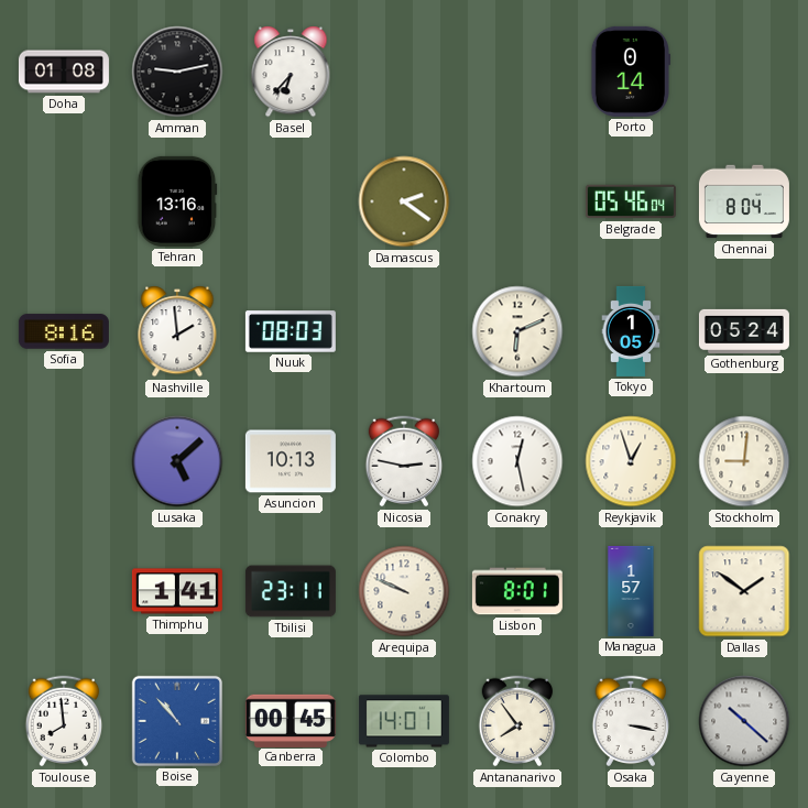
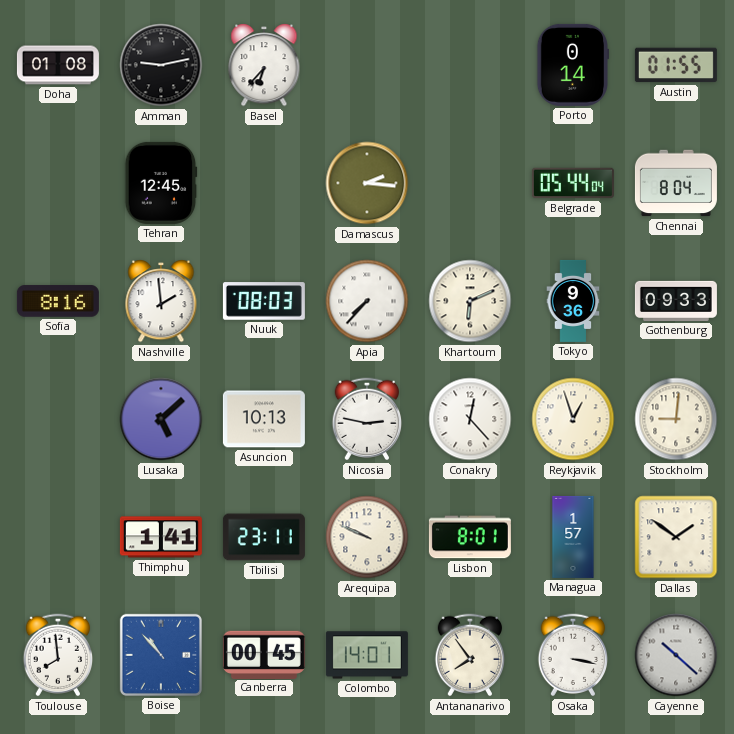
Austin: none -> 01:55
Tehran: 13:16 -> 12:45
Damascus: 2:21 -> 2:16
Belgrade: 05:46 -> 05:44
Apia: none -> 7:37
Tokyo: 1:05 -> 9:36
Gothenburg: 05:24 -> 09:33
Conakry: 12:28 -> 12:23
